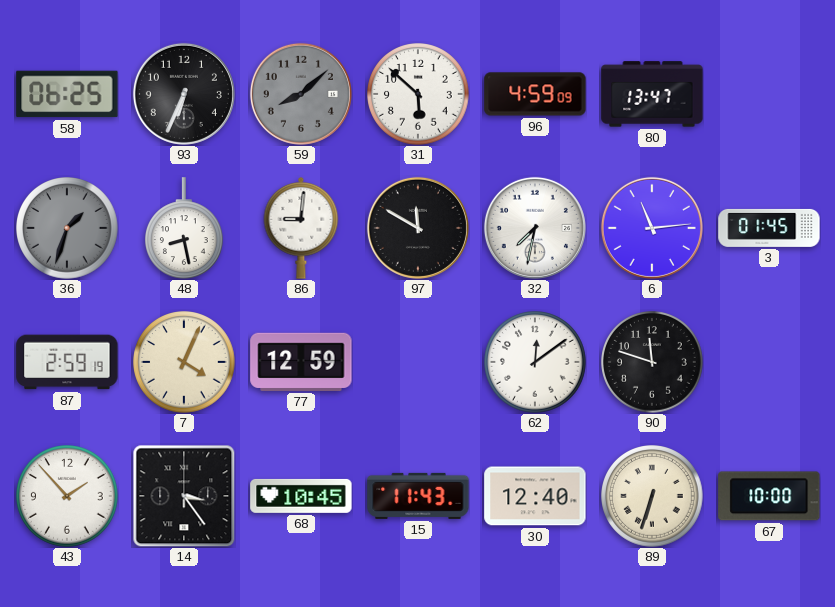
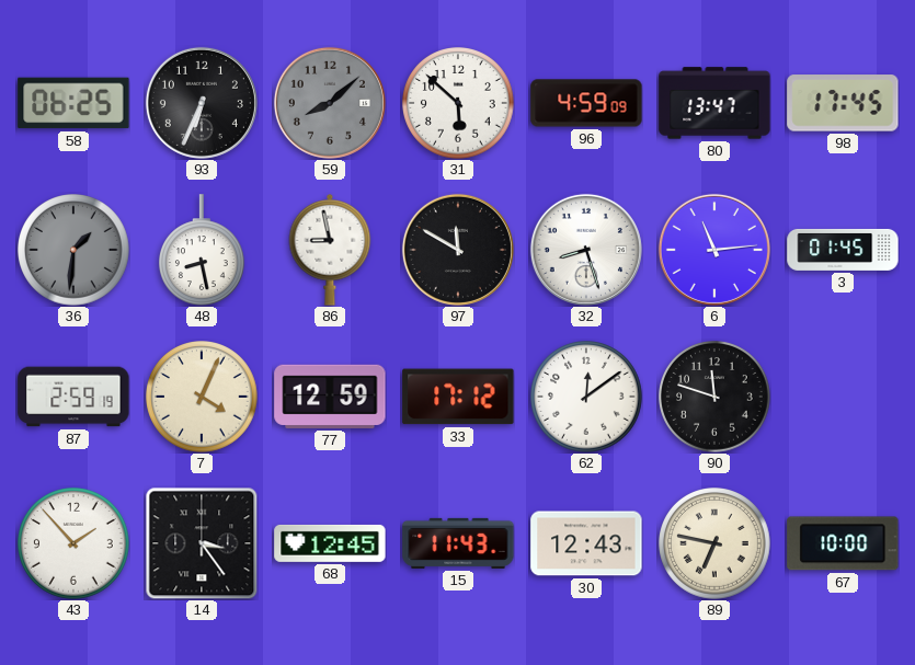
98: none -> 17:45
36: 1:33 -> 1:31
86: 9:01 -> 8:58
32: 7:32 -> 8:27
33: none -> 17:12
68: 10:45 -> 12:45
30: 12:40 -> 12:43
89: 6:33 -> 6:47
